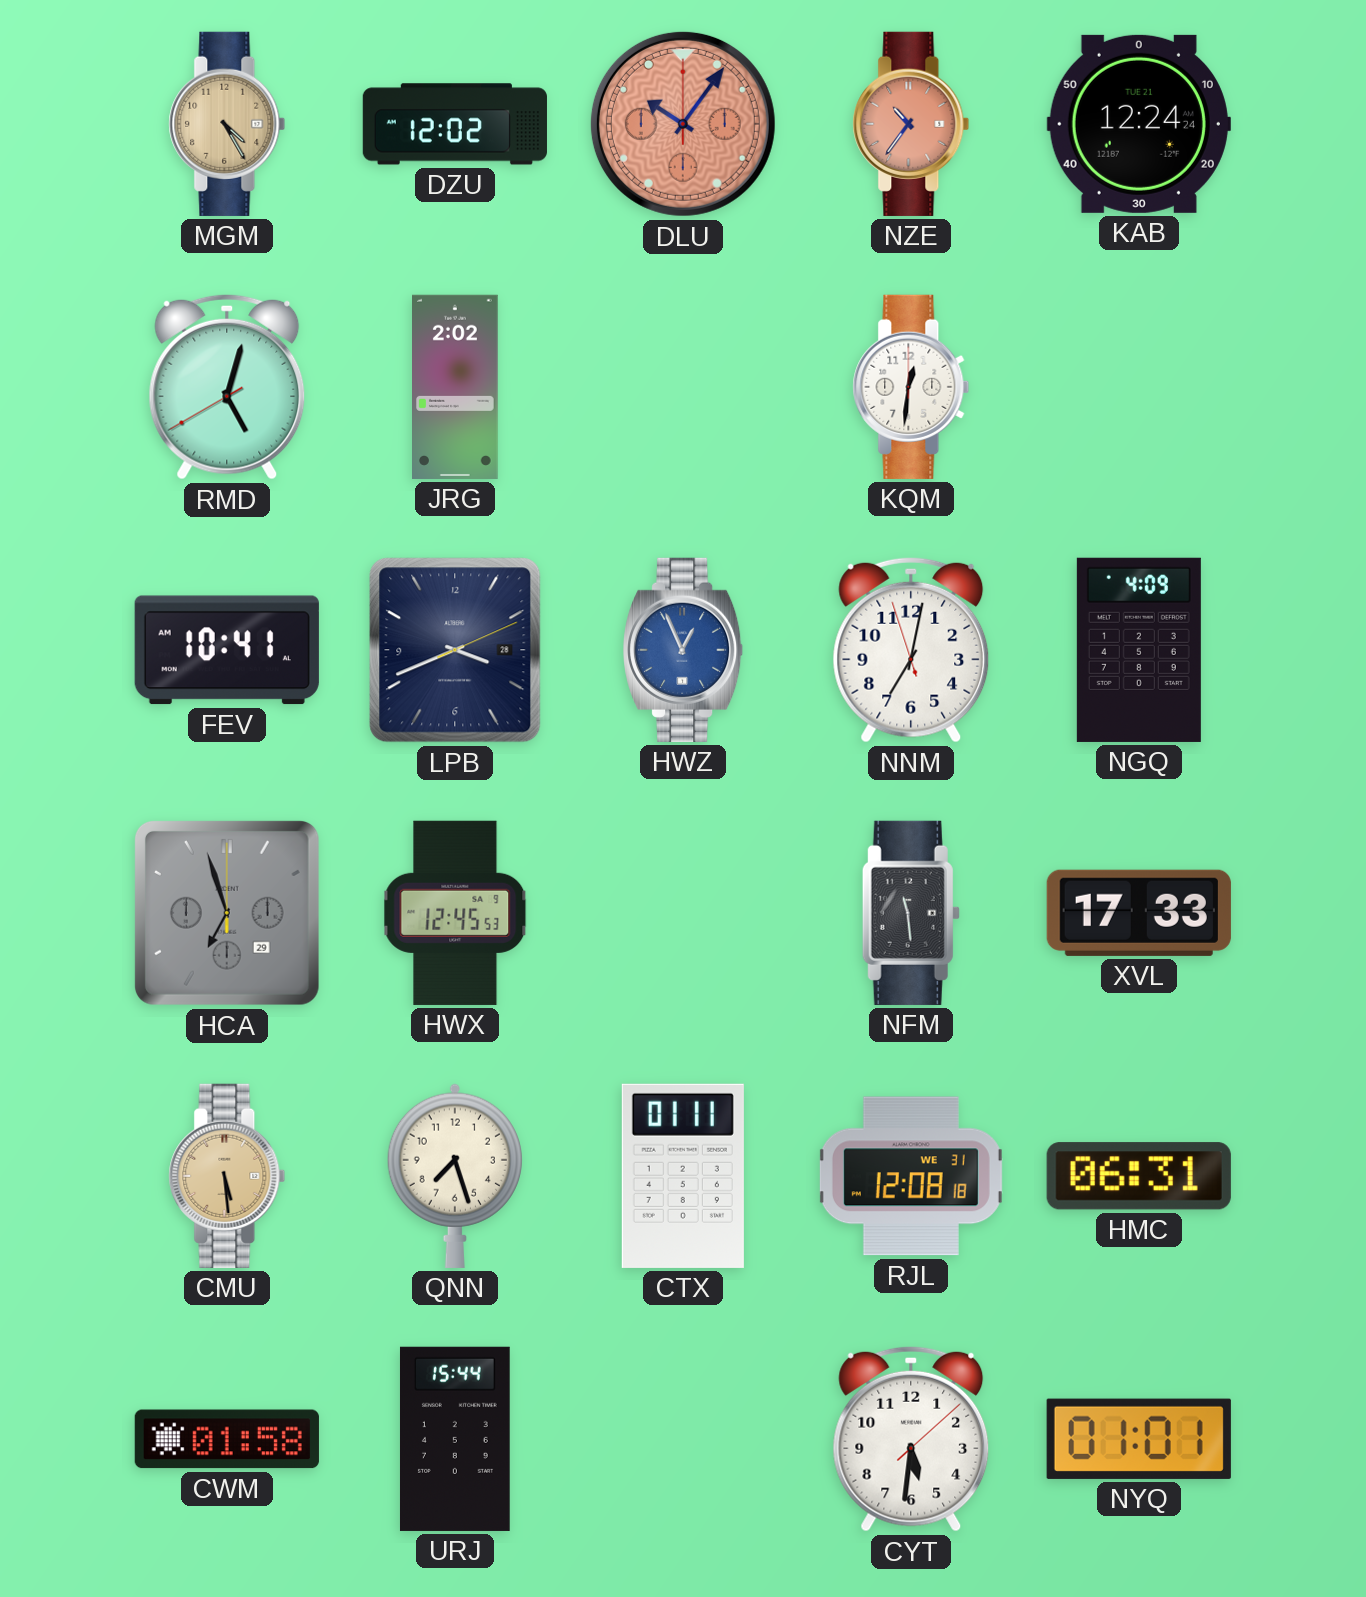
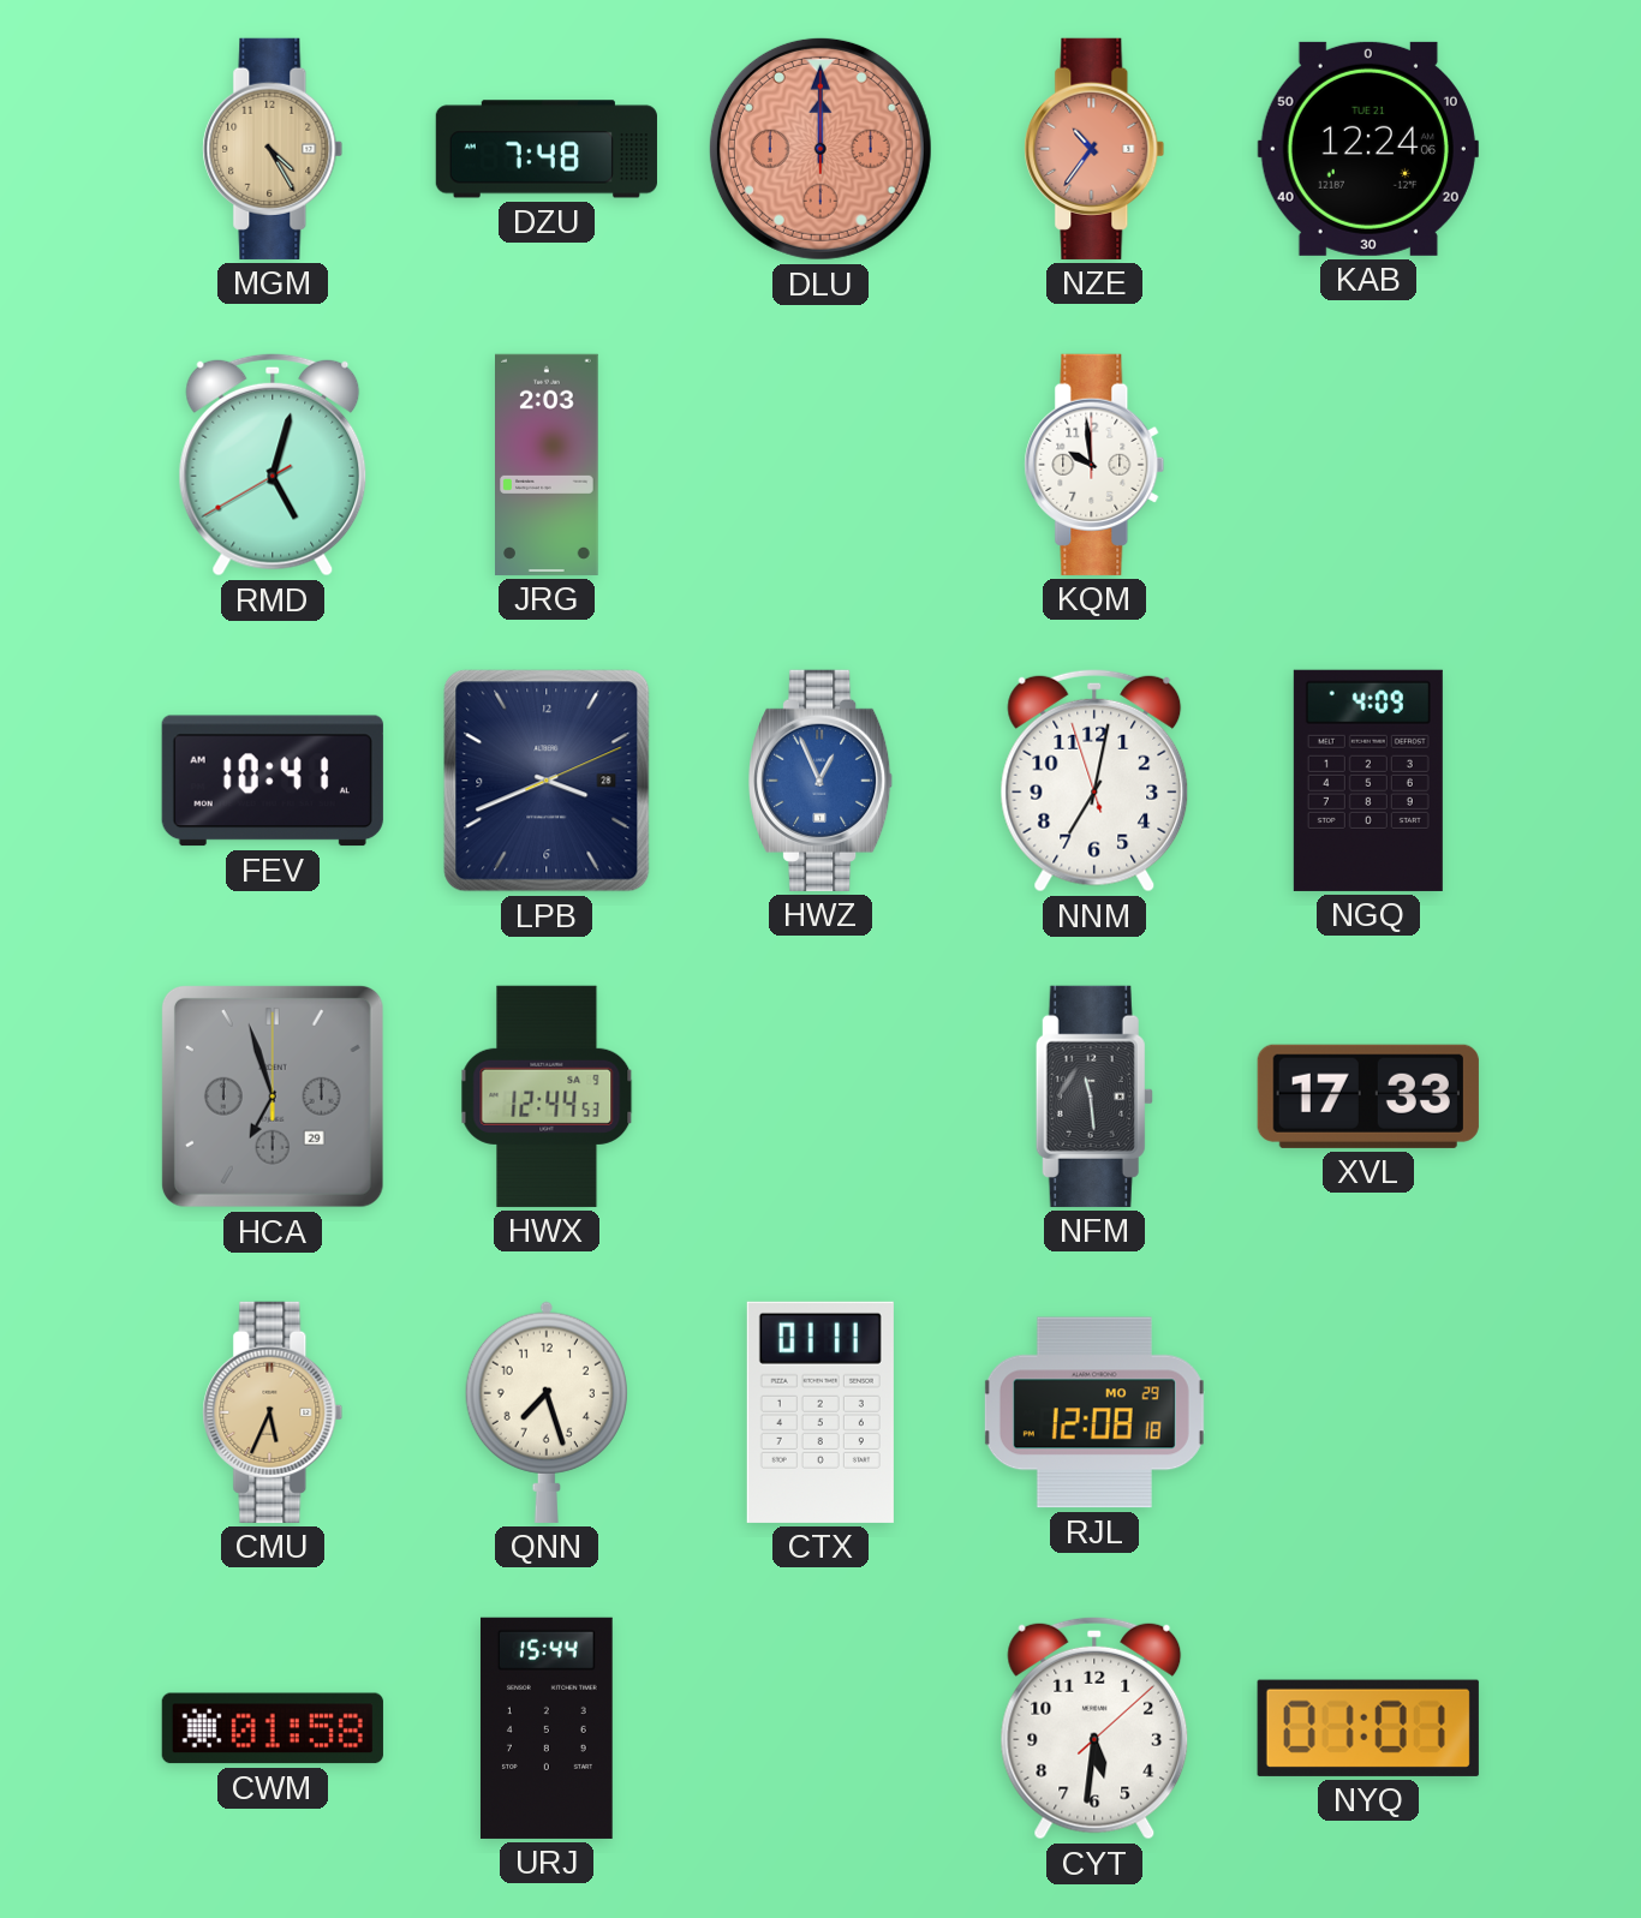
DZU: 12:02 -> 7:48
DLU: 10:06 -> 12:00
KAB: 12:24:24 -> 12:24:06
JRG: 2:02 -> 2:03
KQM: 12:31 -> 9:59
HWX: 12:45 -> 12:44
CMU: 5:29 -> 5:34
RJL date: WE 31 -> MO 29
HMC: 06:31 -> none
